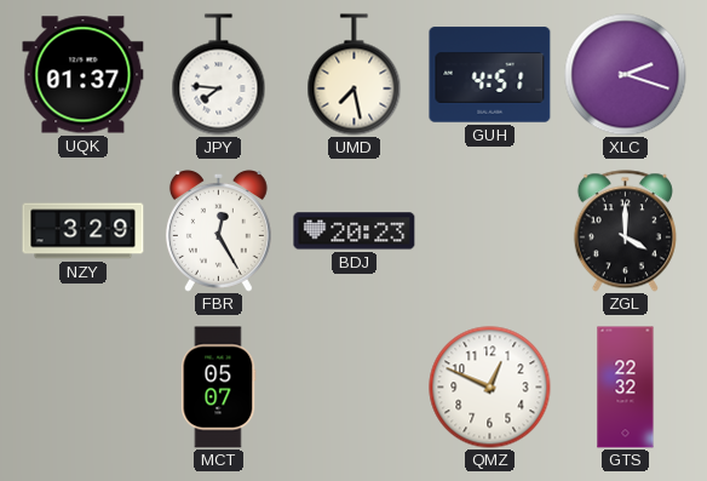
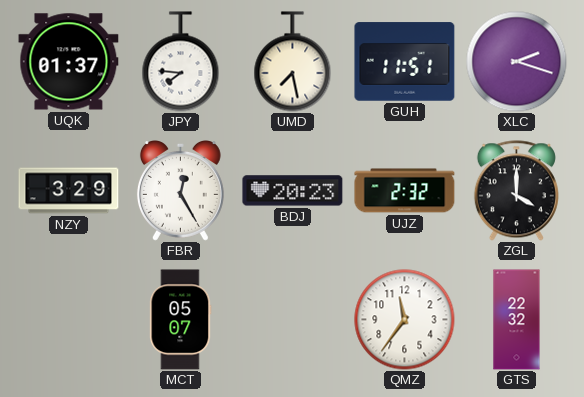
GUH: 4:51 -> 11:51
UJZ: none -> 2:32
QMZ: 12:49 -> 11:36
